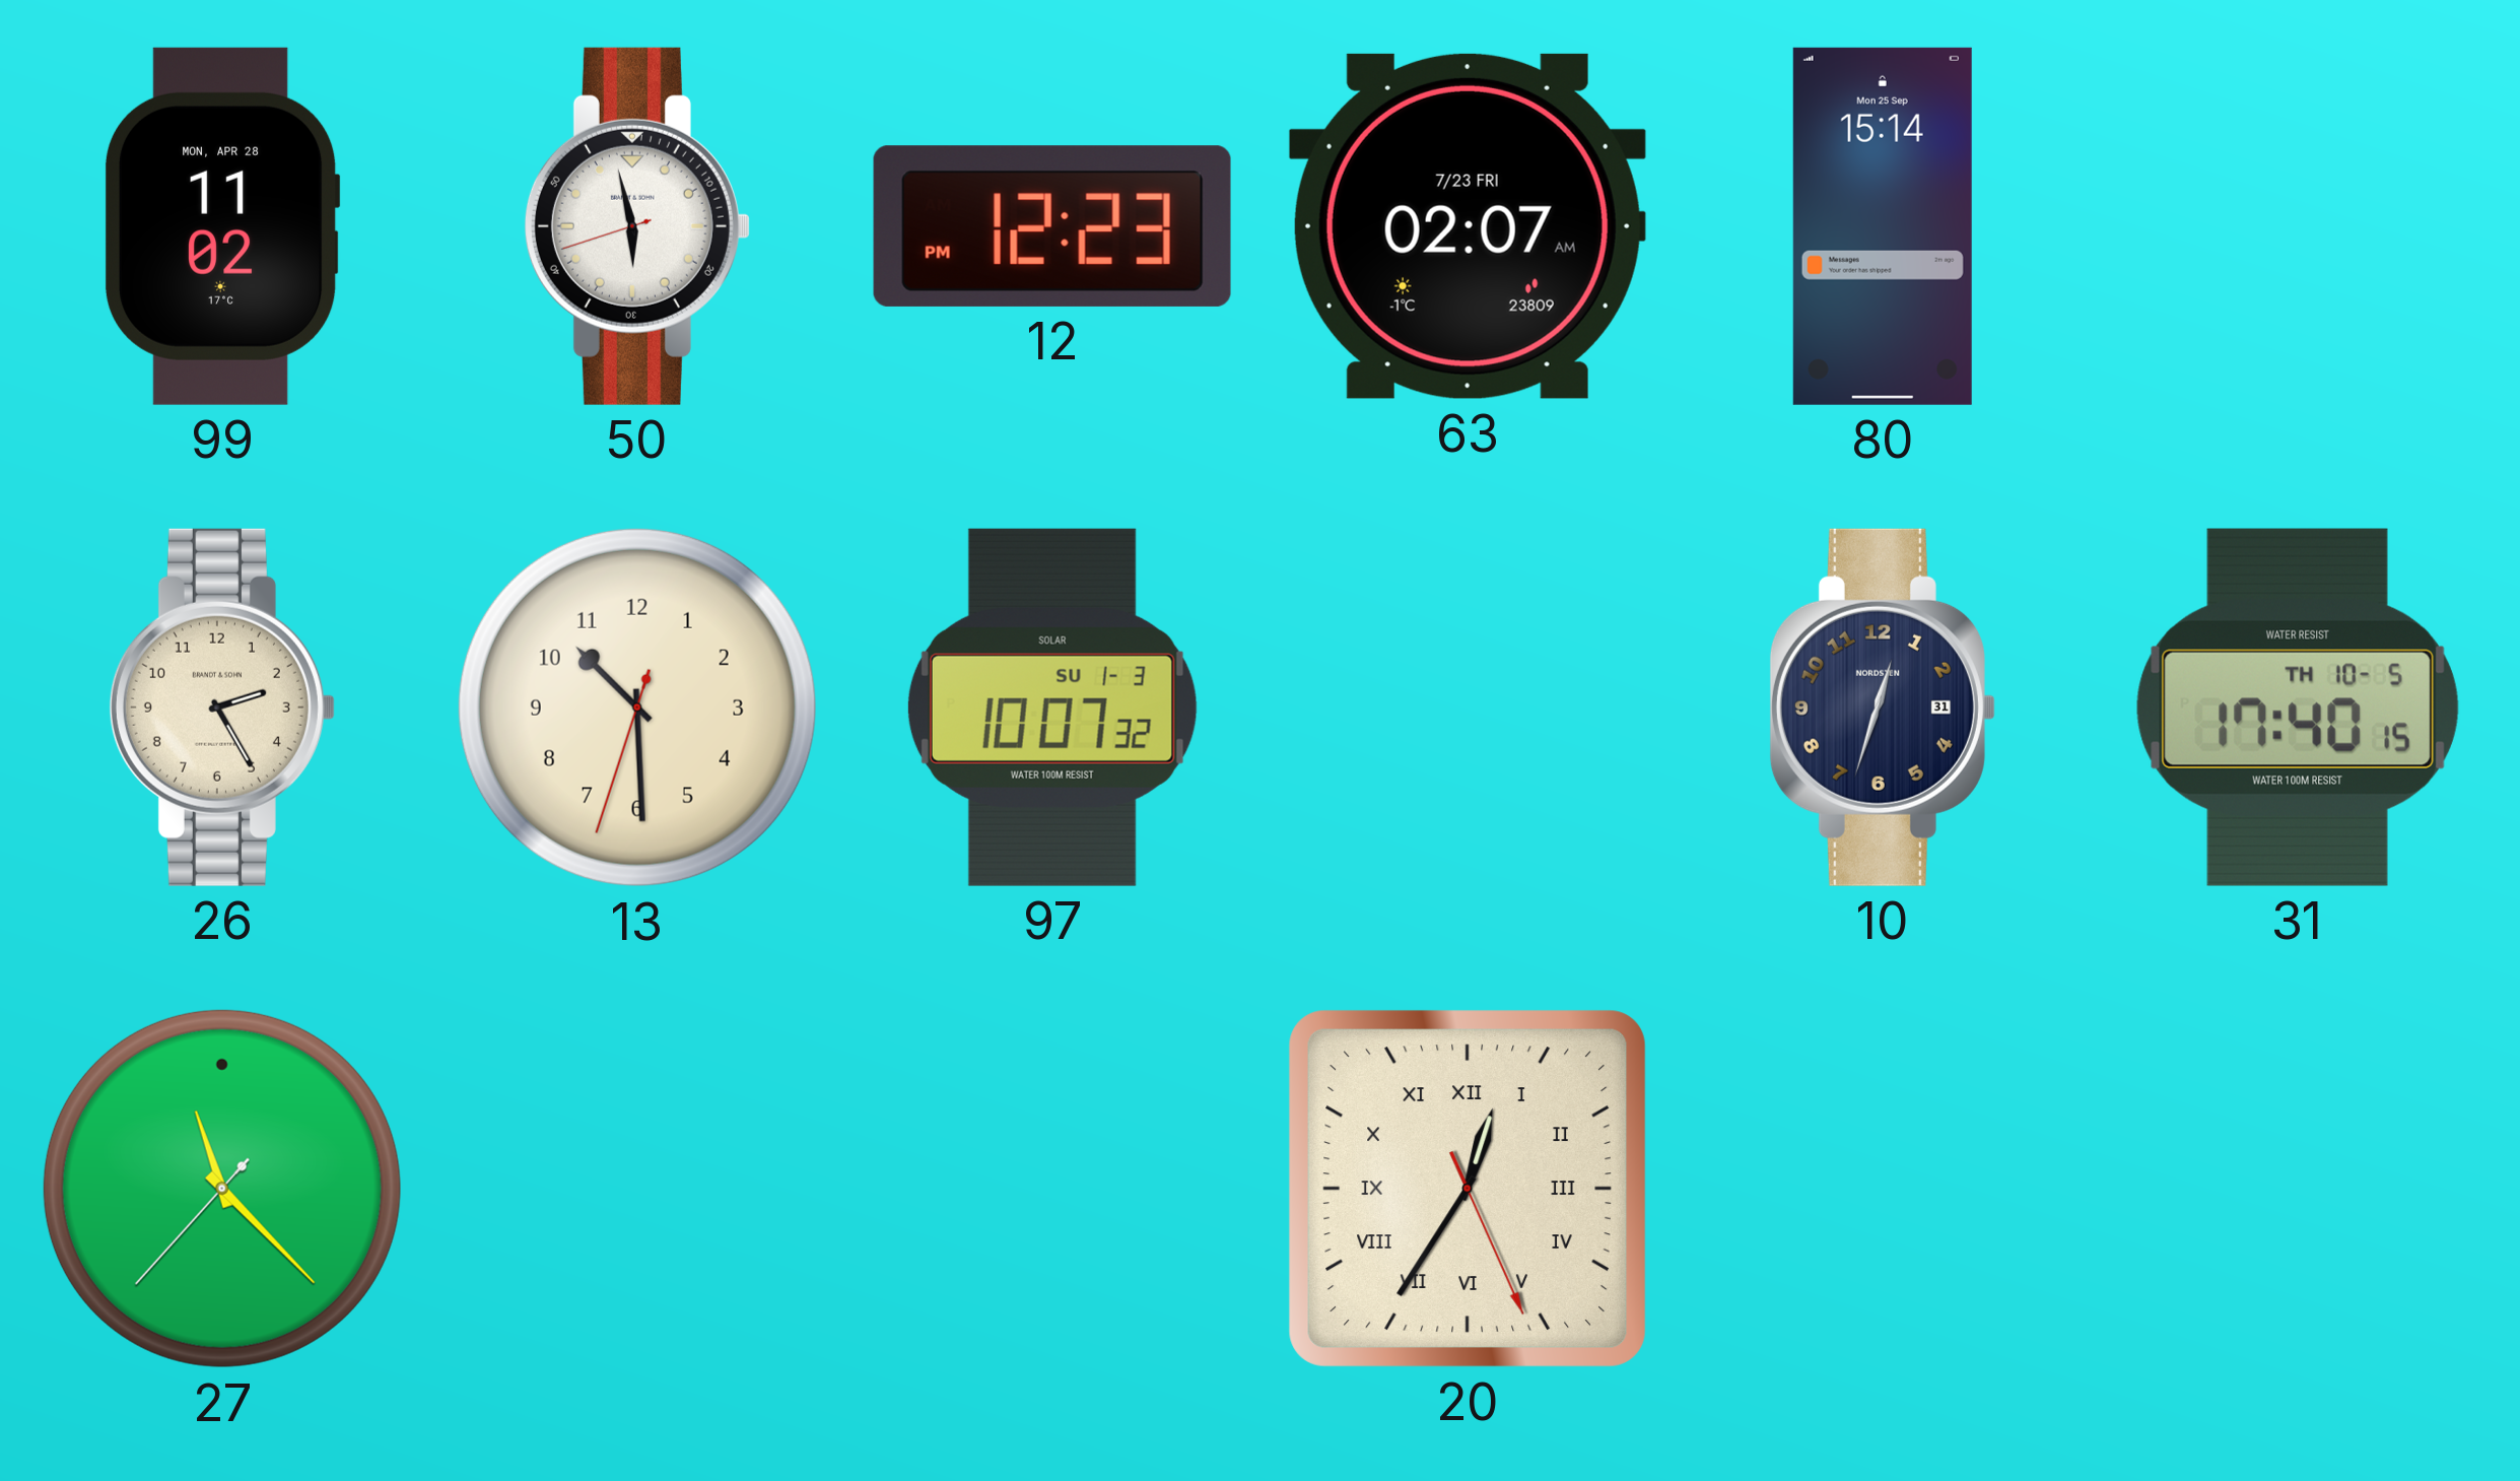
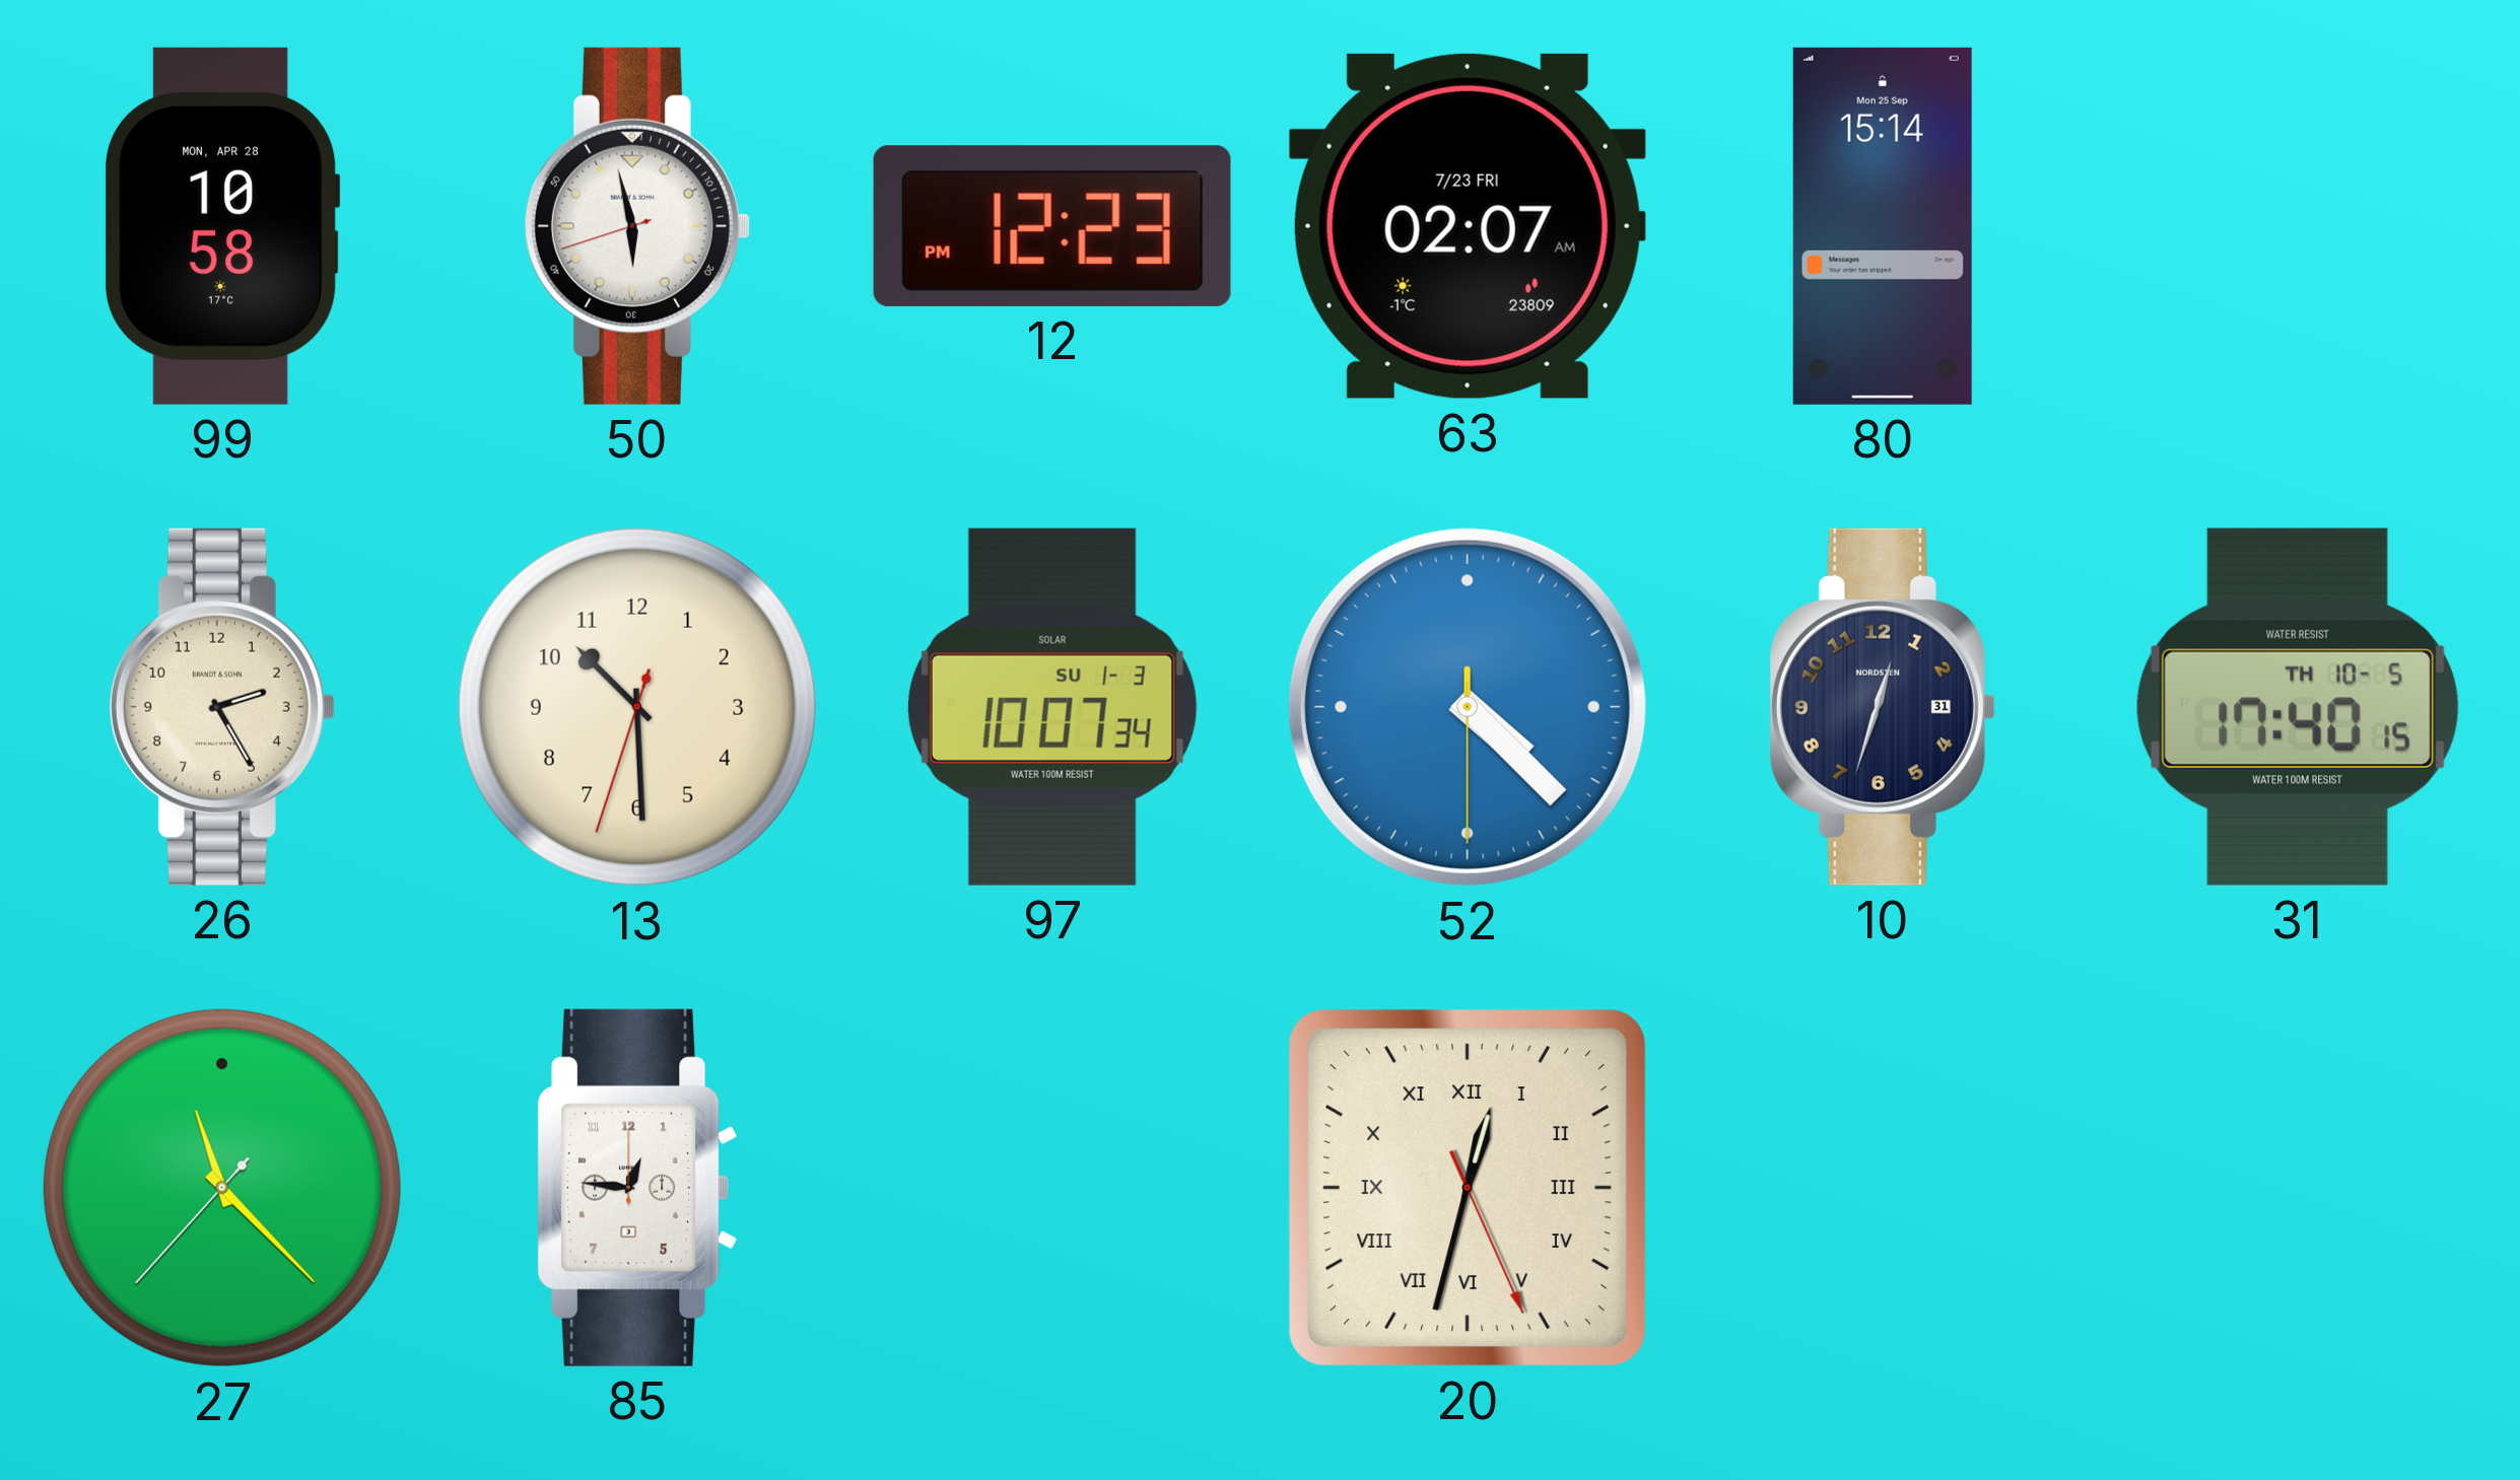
99: 11:02 -> 10:58
97: 10:07:32 -> 10:07:34
52: none -> 4:22
85: none -> 12:46
20: 12:35 -> 12:32
